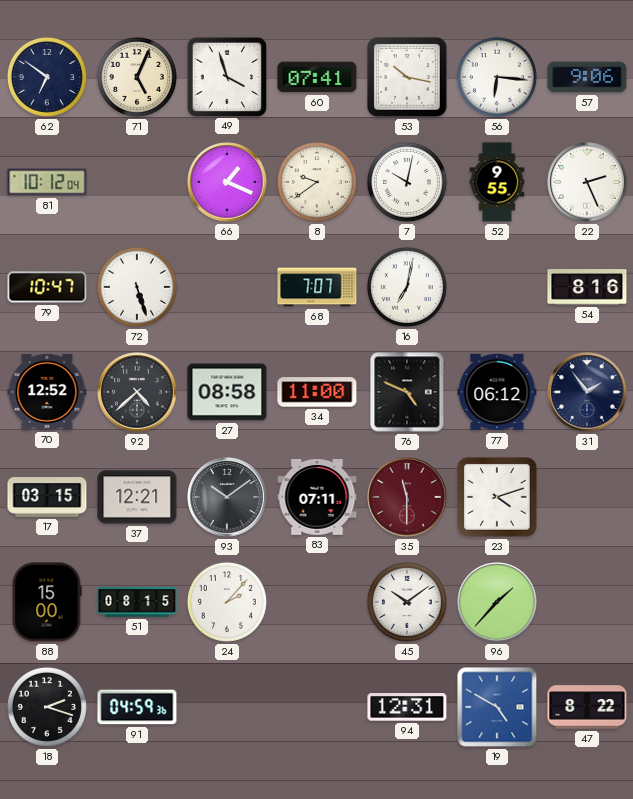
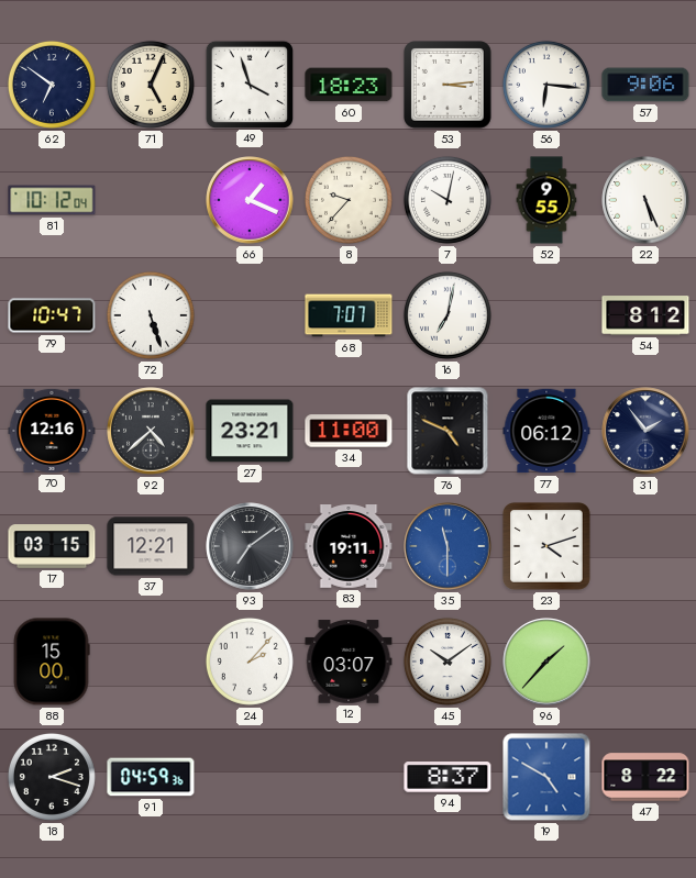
60: 07:41 -> 18:23
53: 10:17 -> 3:14
8: 9:39 -> 9:37
22: 2:26 -> 5:26
54: 8:16 -> 8:12
70: 12:52 -> 12:16
27: 08:58 -> 23:21
93: 10:09 -> 7:09
83: 07:11 -> 19:11
35 dial: burgundy -> blue
51: 08:15 -> none
12: none -> 03:07
94: 12:31 -> 8:37
